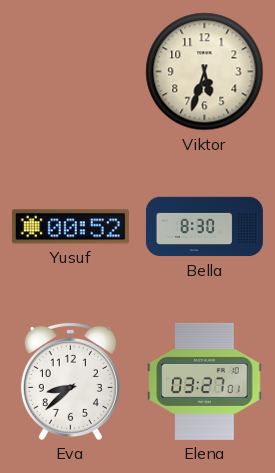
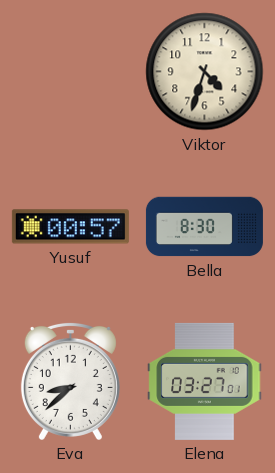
Viktor: 5:33 -> 4:33
Yusuf: 00:52 -> 00:57
